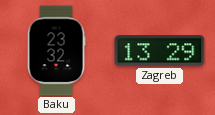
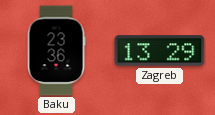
Baku: 23:32 -> 23:36
